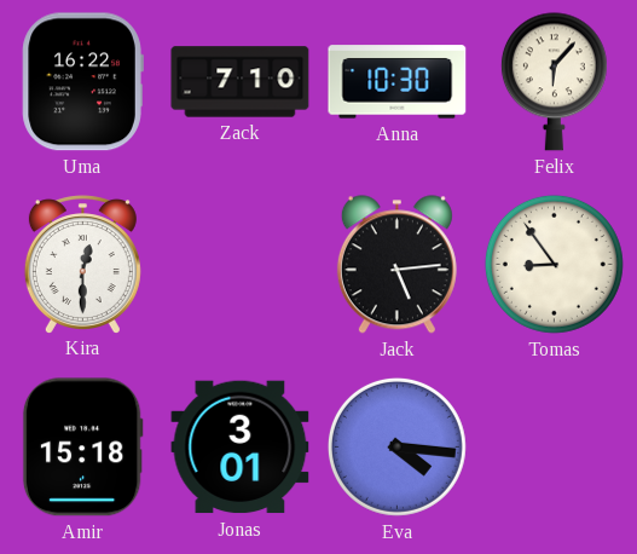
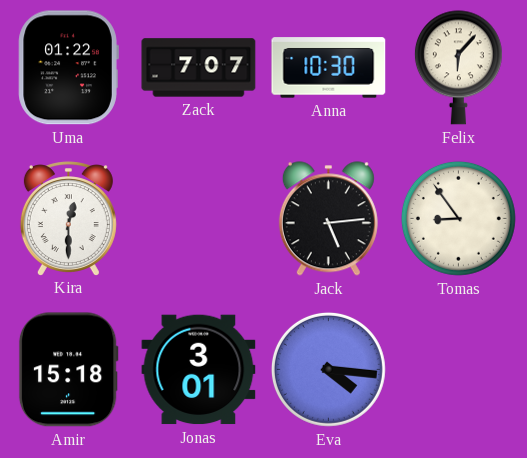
Uma: 16:22 -> 01:22
Zack: 7:10 -> 7:07
